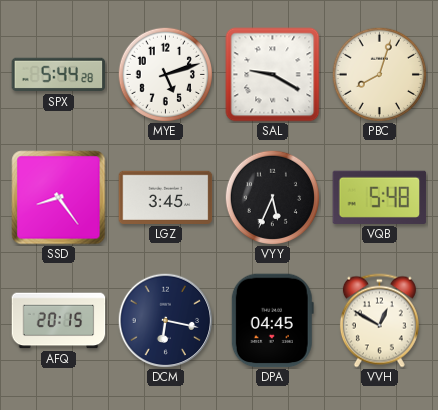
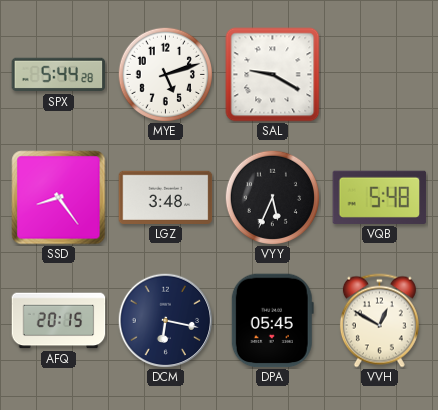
PBC: 8:03 -> none
LGZ: 3:45 -> 3:48
DPA: 04:45 -> 05:45
